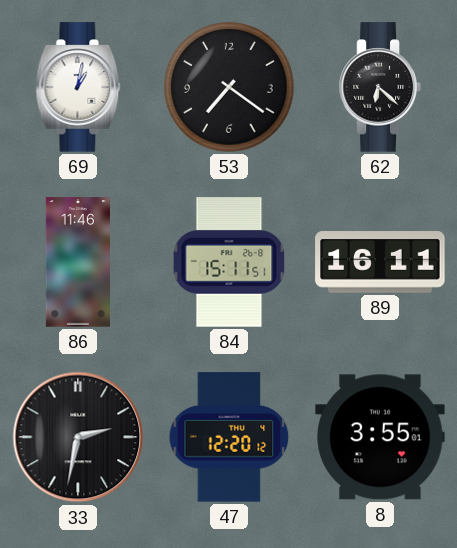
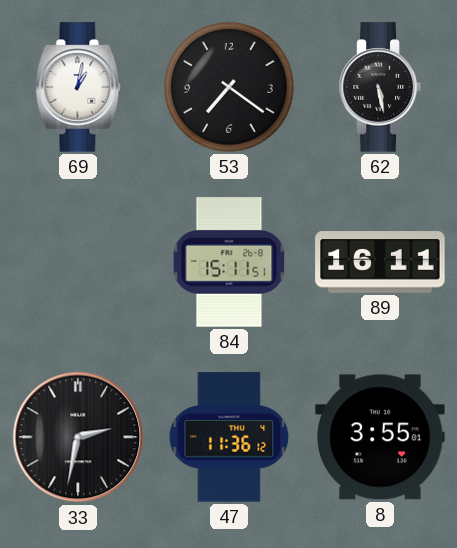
62: 6:22 -> 5:28
86: 11:46 -> none
47: 12:20 -> 11:36
